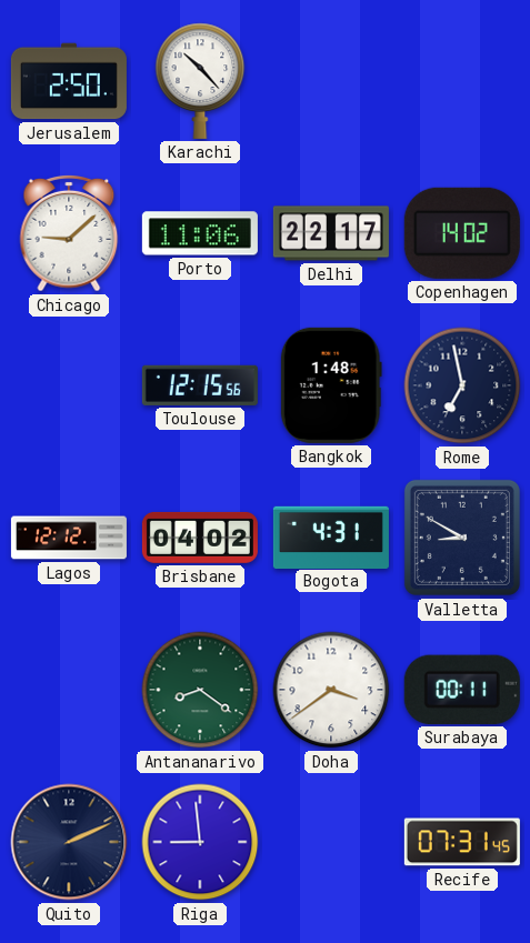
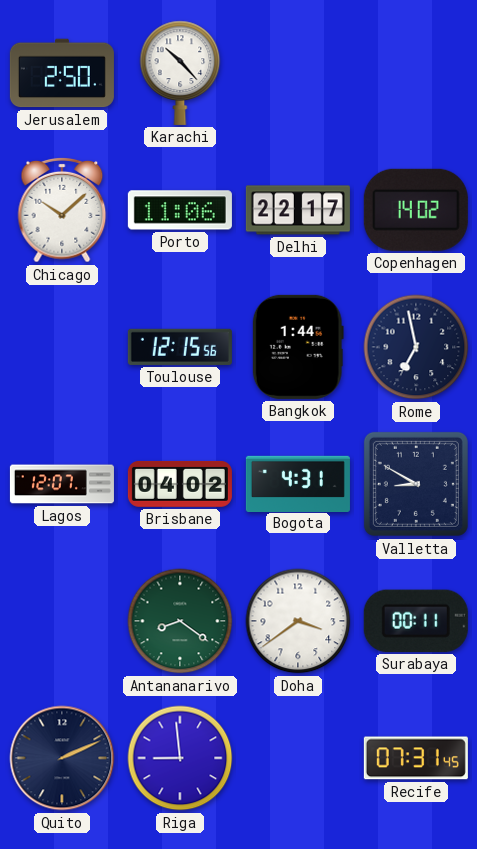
Chicago: 9:08 -> 10:08
Bangkok: 1:48 -> 1:44
Lagos: 12:12 -> 12:07
